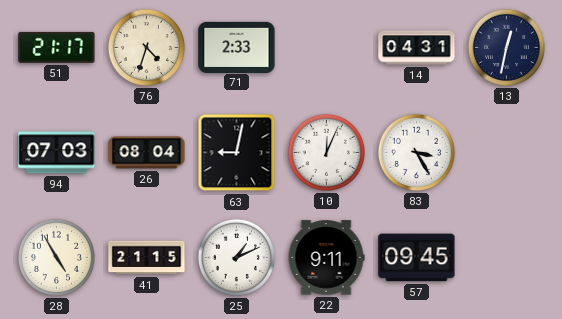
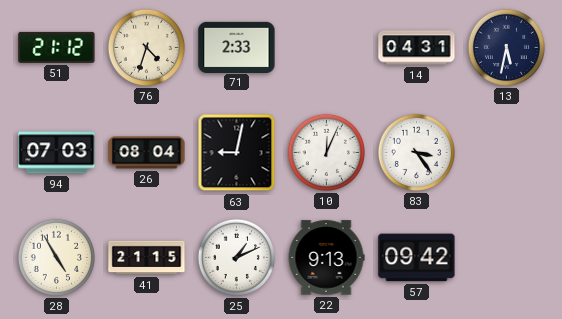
51: 21:17 -> 21:12
13: 12:32 -> 5:32
83: 3:25 -> 3:24
22: 9:11 -> 9:13
57: 09:45 -> 09:42
